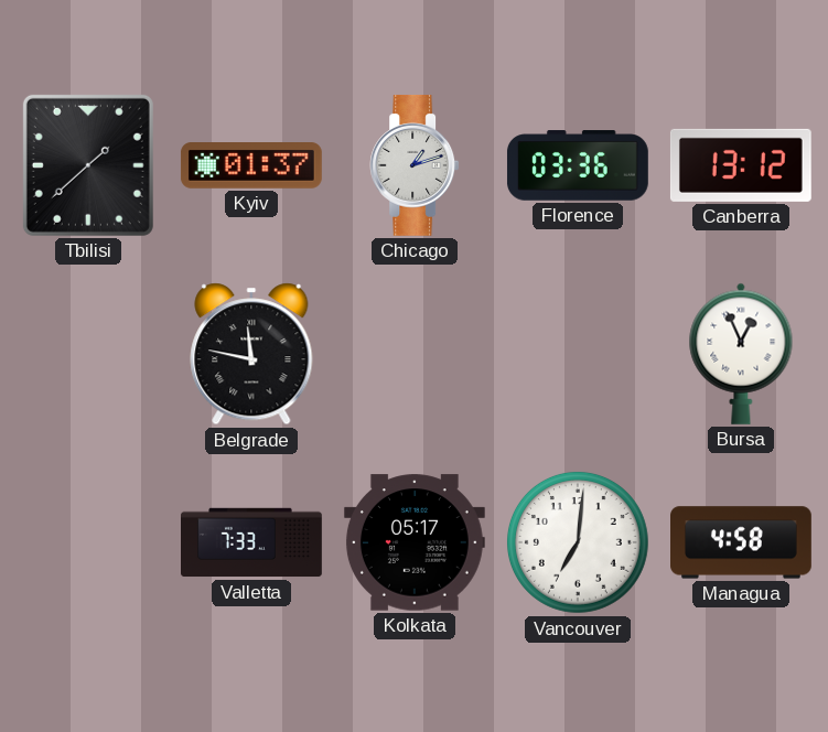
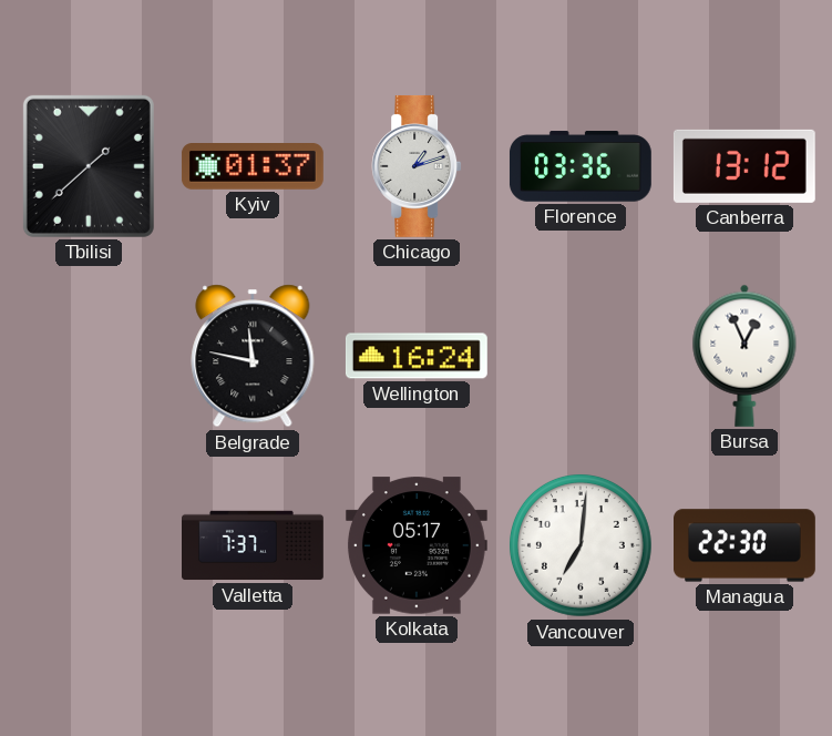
Wellington: none -> 16:24
Valletta: 7:33 -> 7:37
Managua: 4:58 -> 22:30
